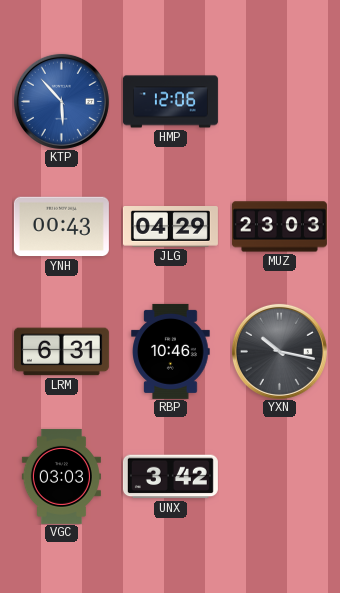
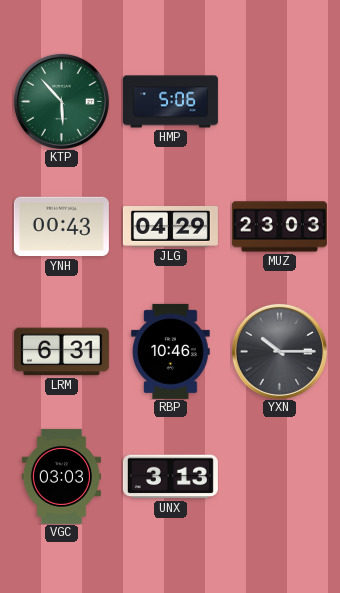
KTP dial: blue -> green
HMP: 12:06 -> 5:06
YXN: 10:17 -> 10:15
UNX: 3:42 -> 3:13
